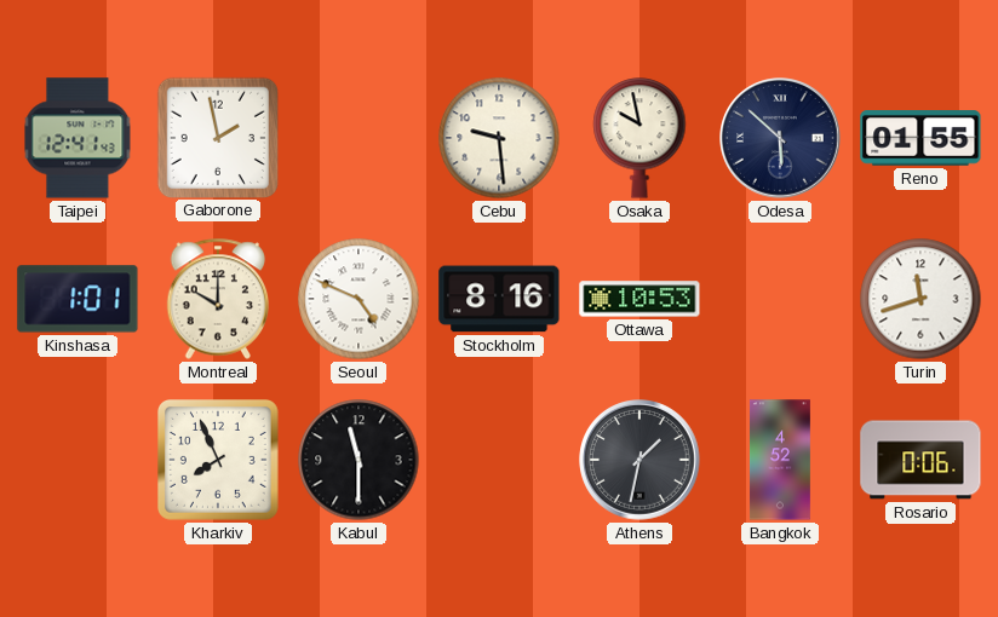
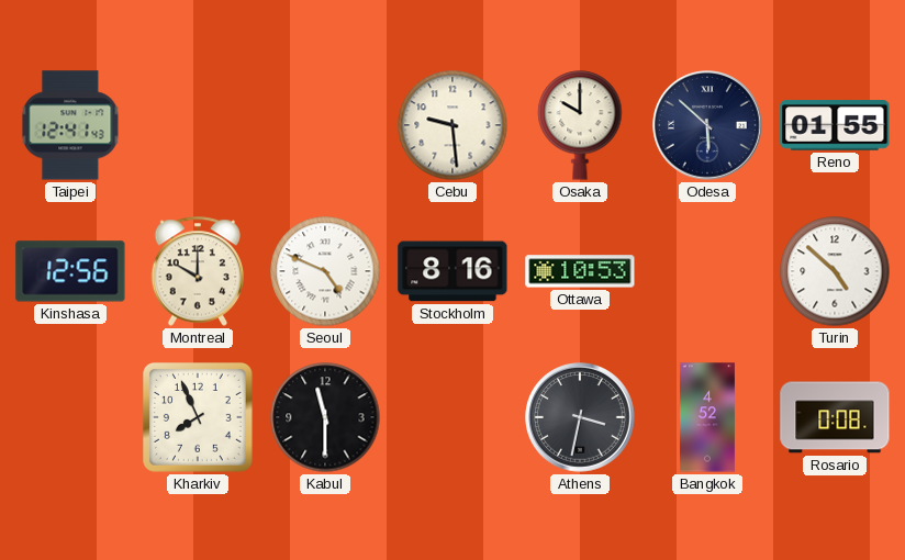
Gaborone: 1:58 -> none
Osaka: 9:58 -> 10:00
Kinshasa: 1:01 -> 12:56
Turin: 11:42 -> 4:52
Athens: 1:32 -> 3:32
Rosario: 0:06 -> 0:08
